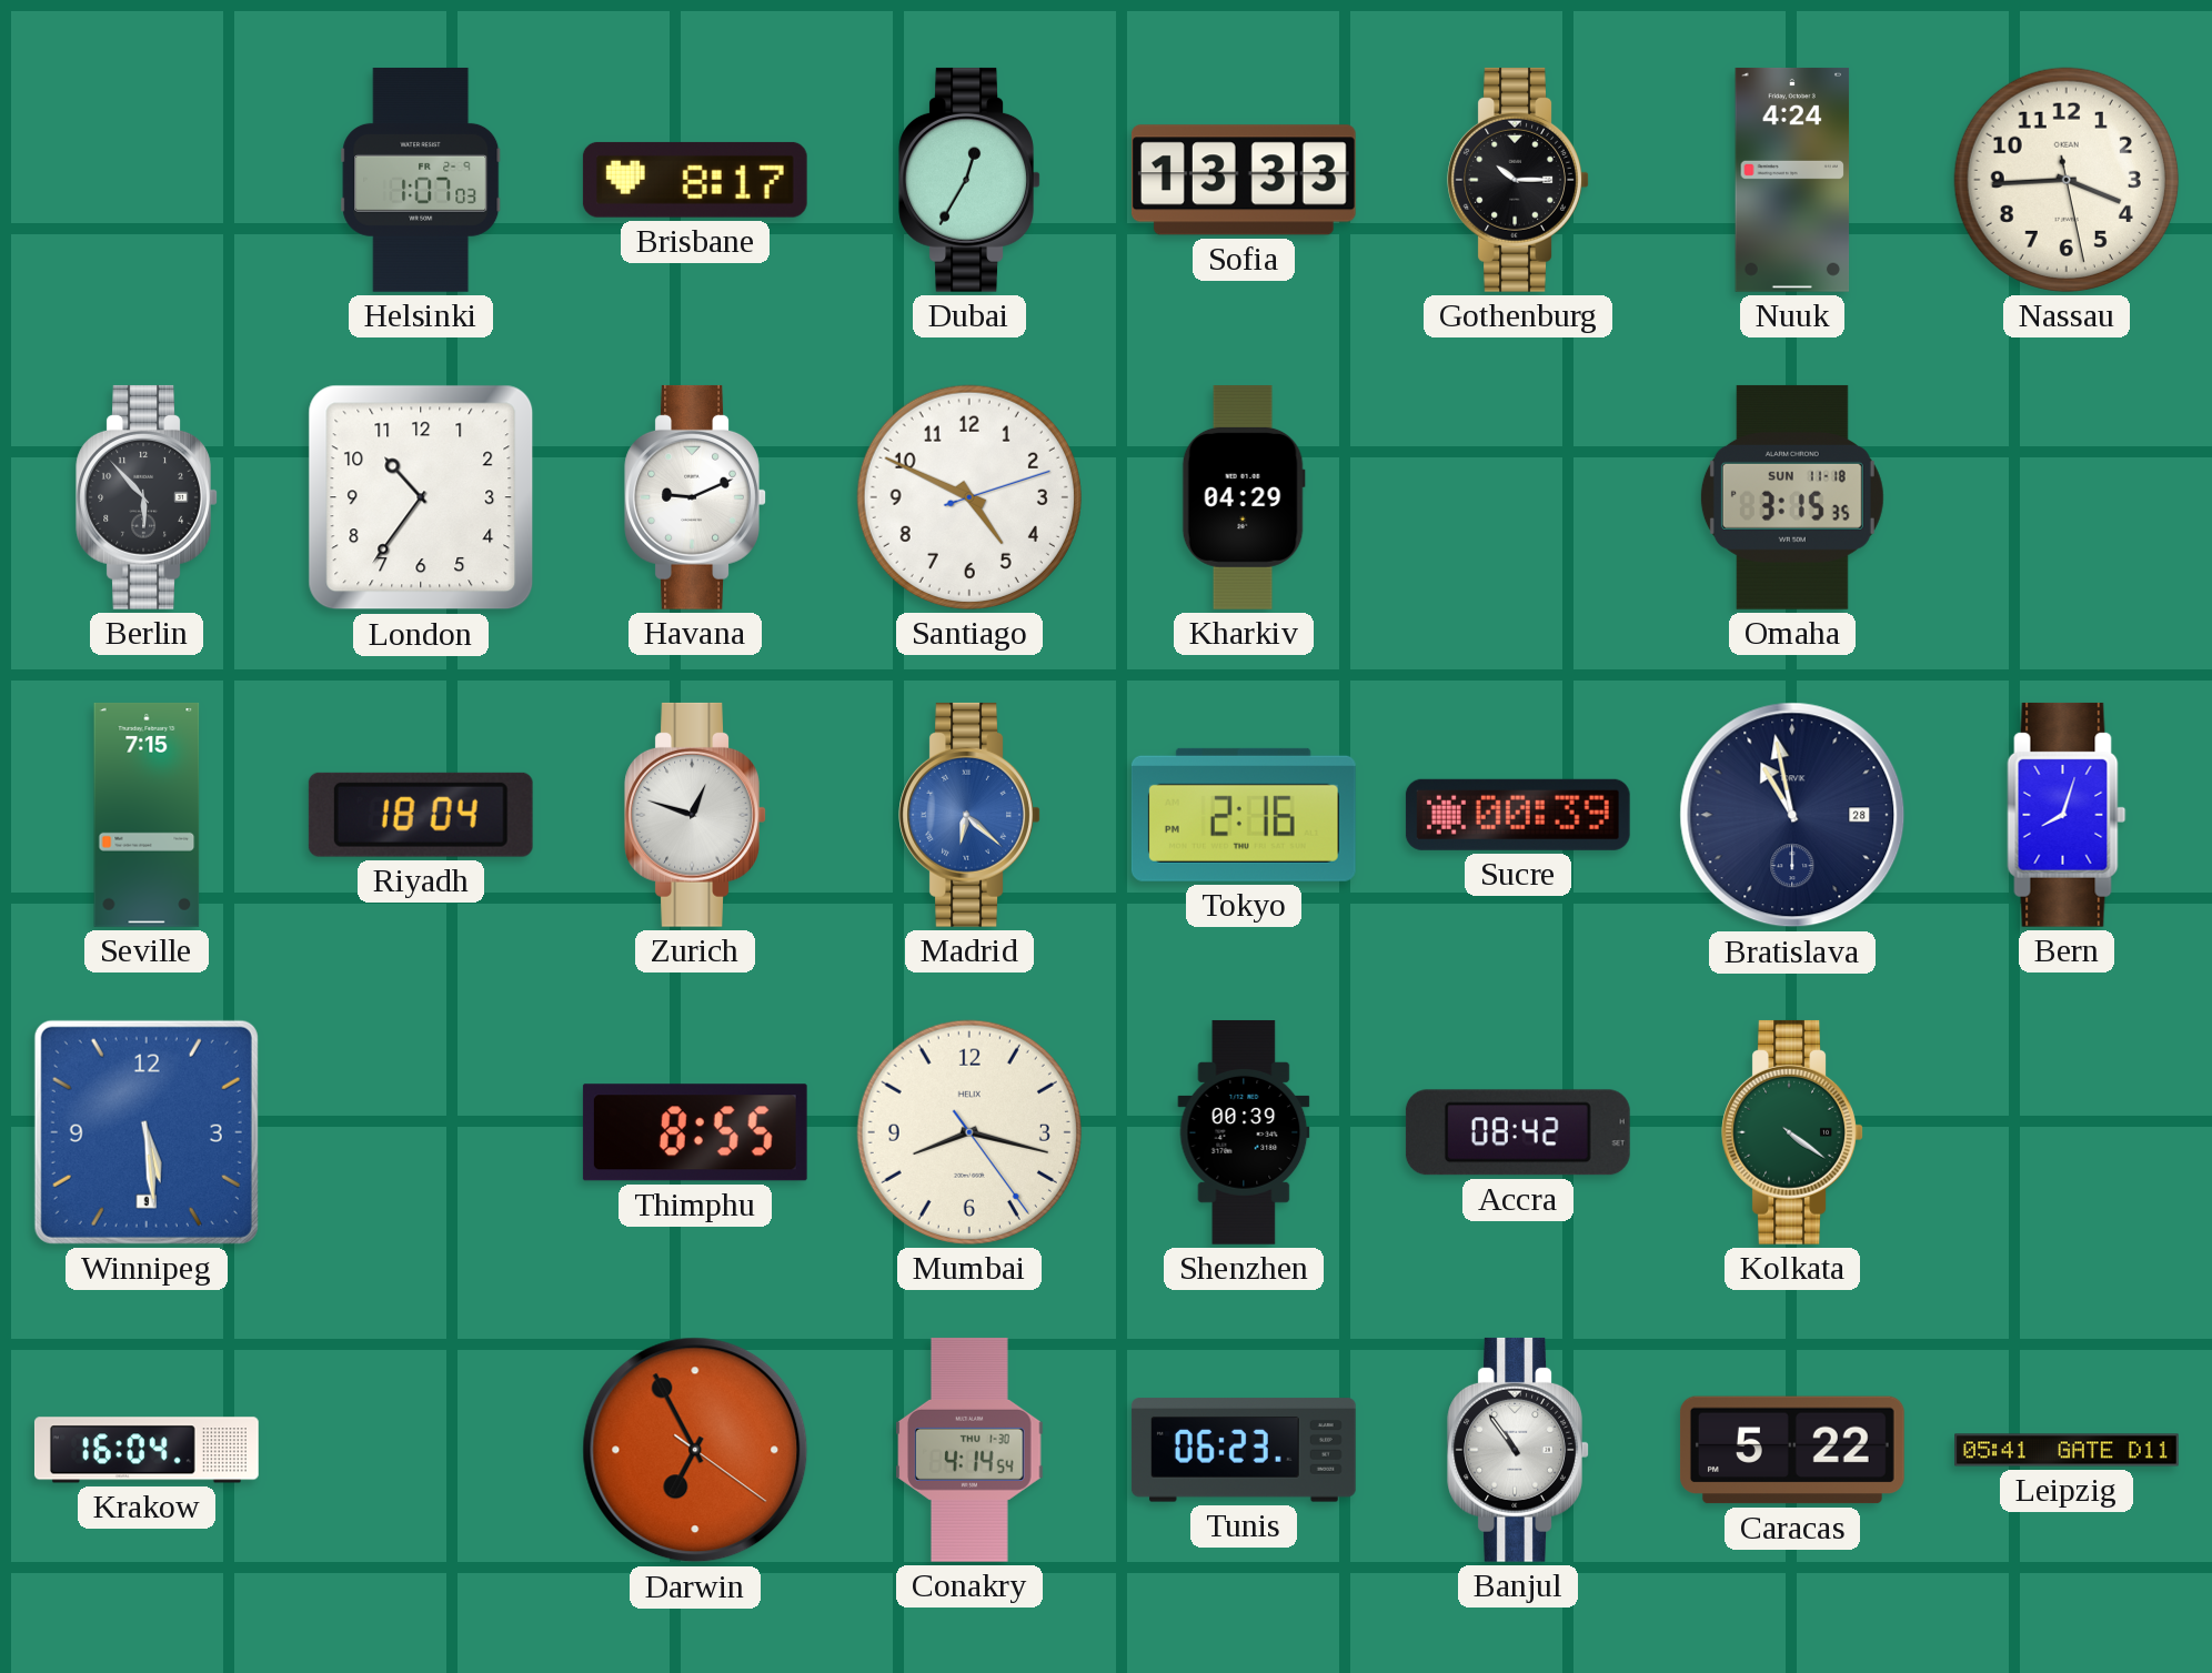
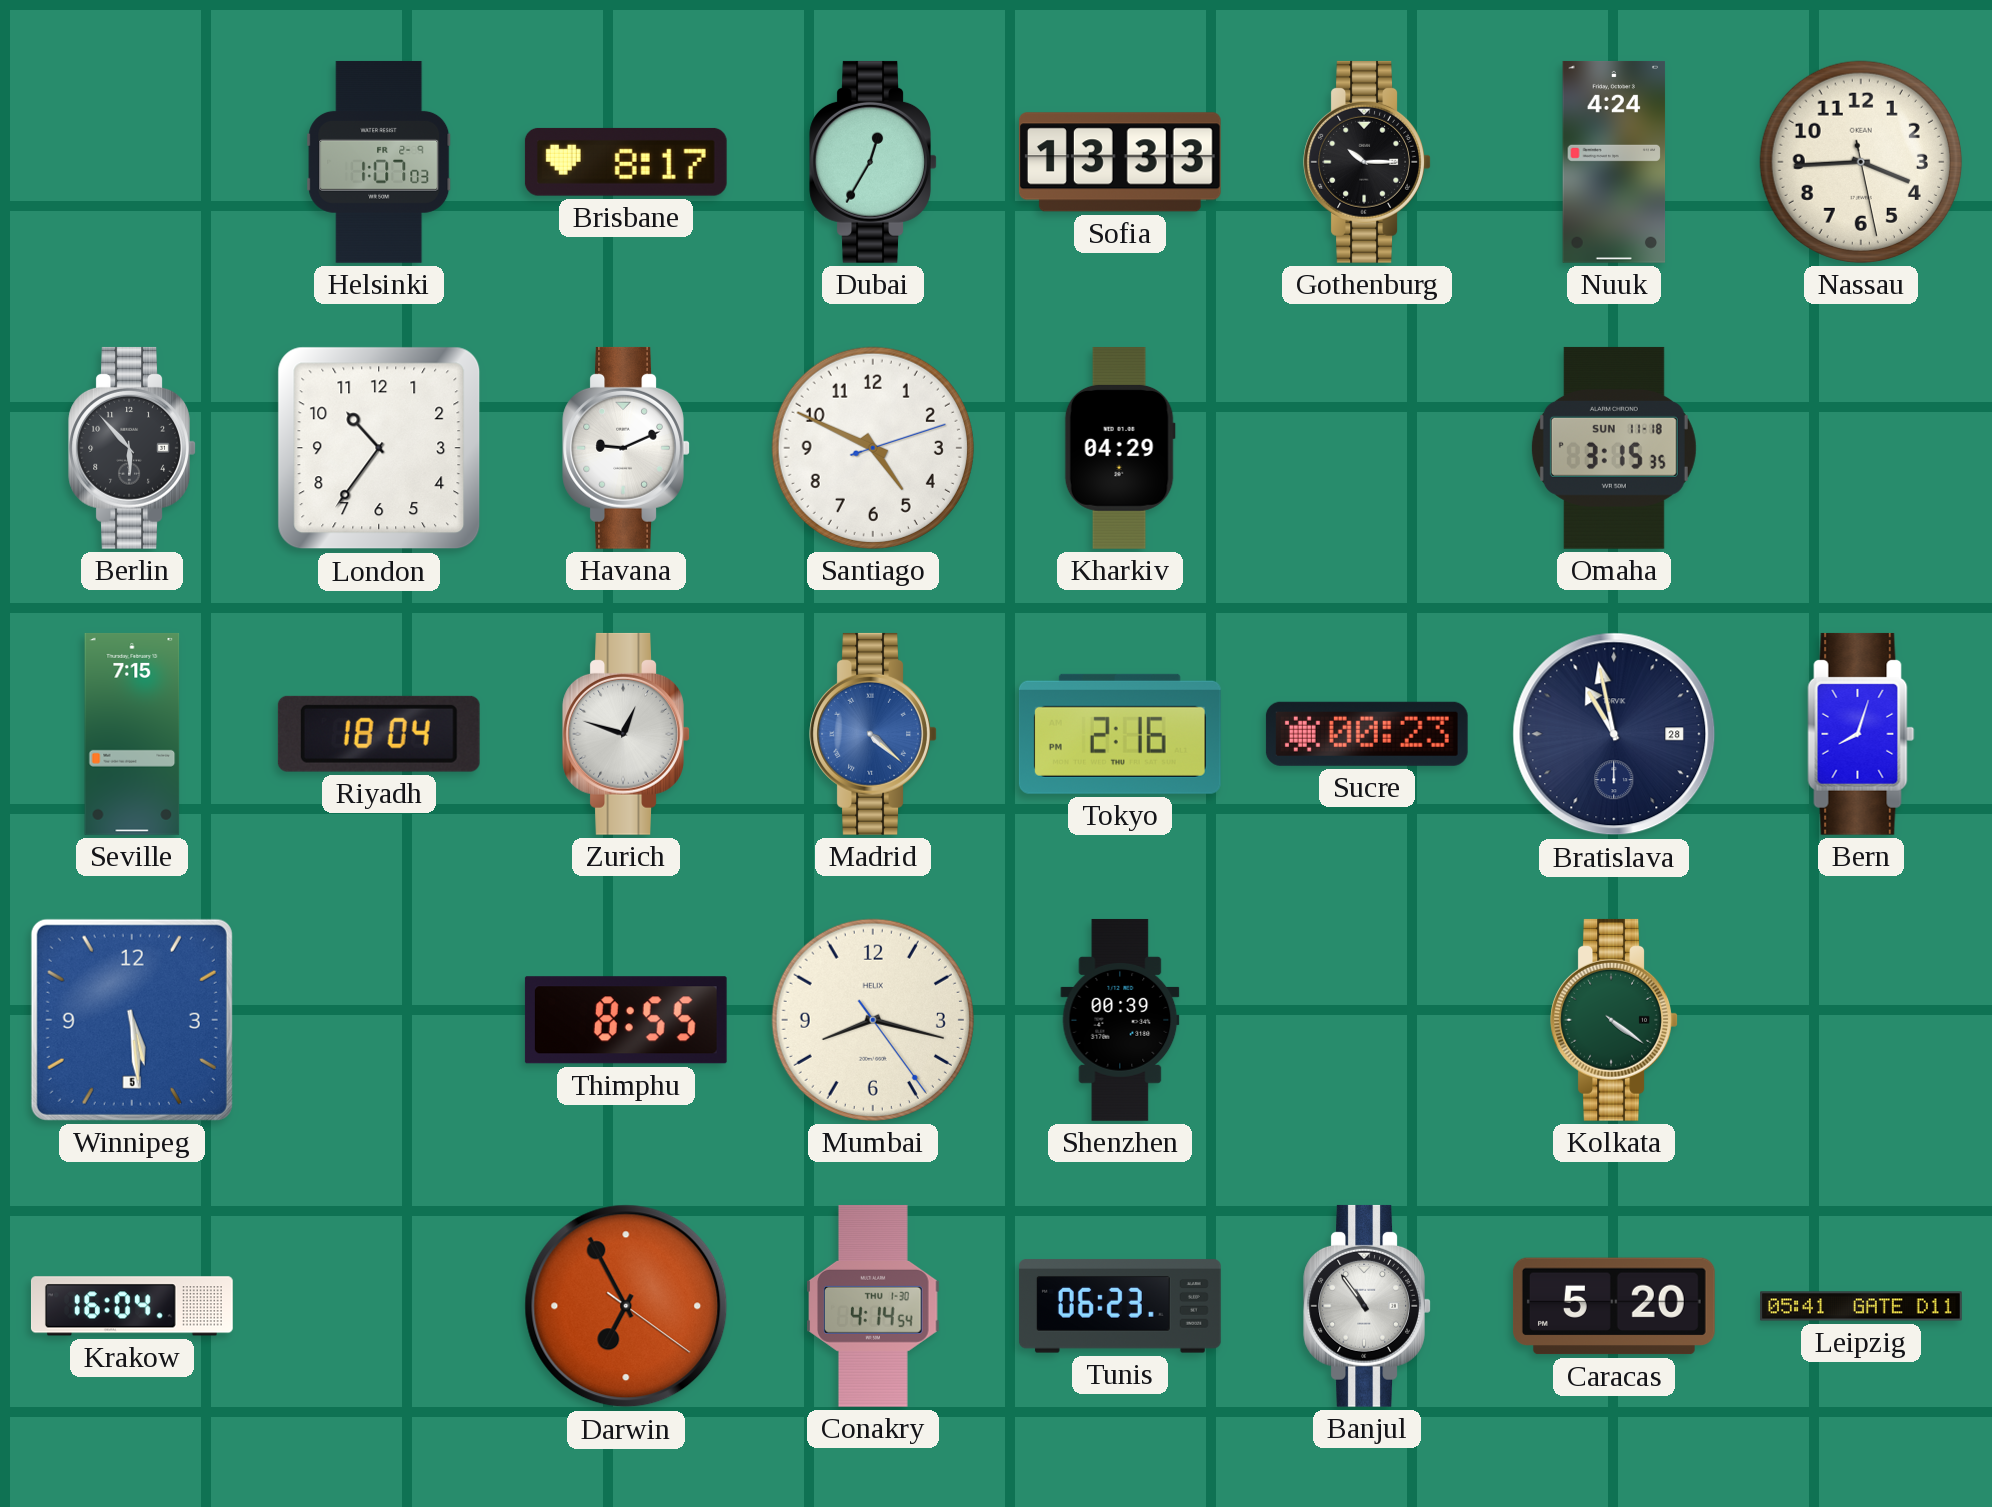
Madrid: 6:22 -> 4:22
Sucre: 00:39 -> 00:23
Winnipeg date: 9 -> 5
Accra: 08:42 -> none
Caracas: 5:22 -> 5:20
